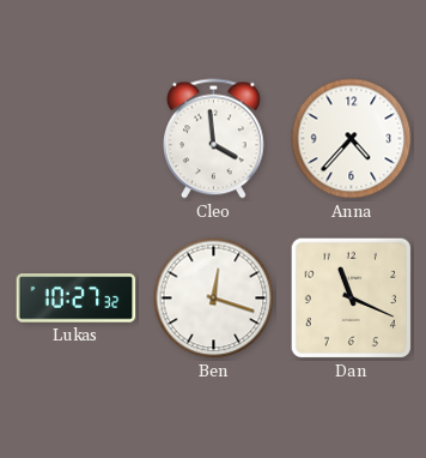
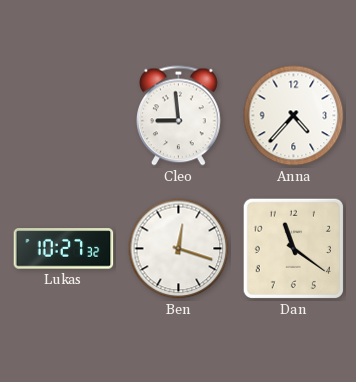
Cleo: 3:59 -> 8:59
Dan: 11:19 -> 11:21
